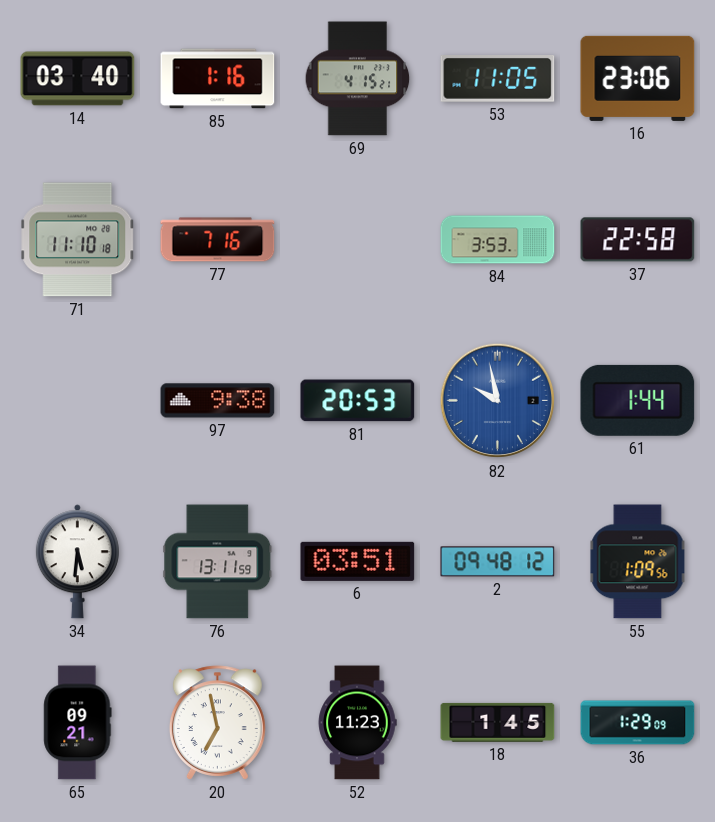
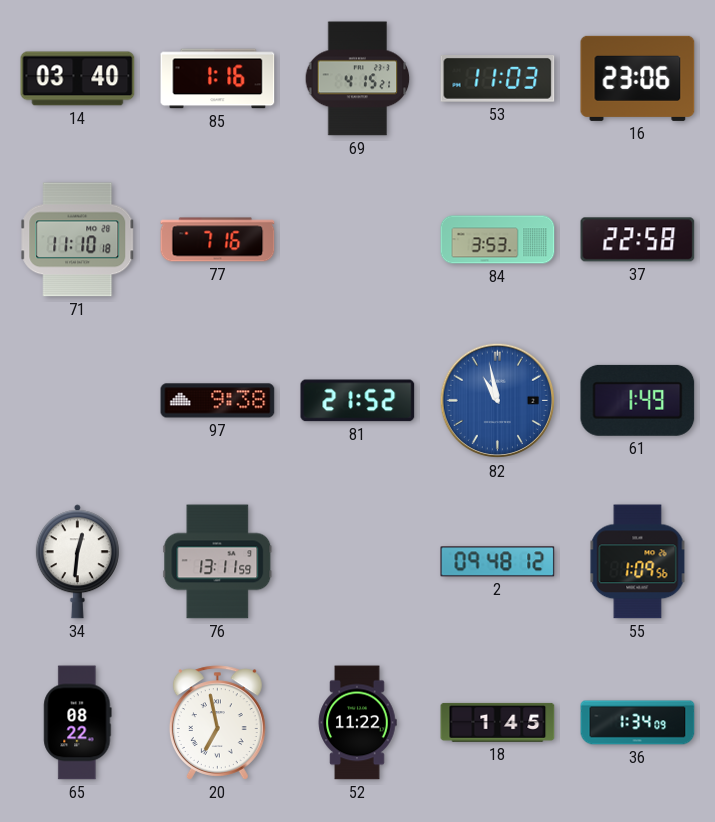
53: 11:05 -> 11:03
81: 20:53 -> 21:52
82: 9:58 -> 10:58
61: 1:44 -> 1:49
34: 5:31 -> 12:31
6: 03:51 -> none
65: 09:21 -> 08:22
52: 11:23 -> 11:22
36: 1:29 -> 1:34
